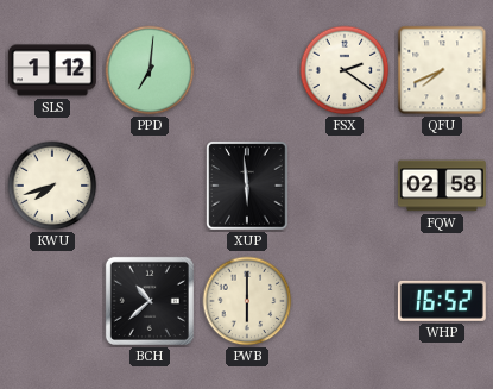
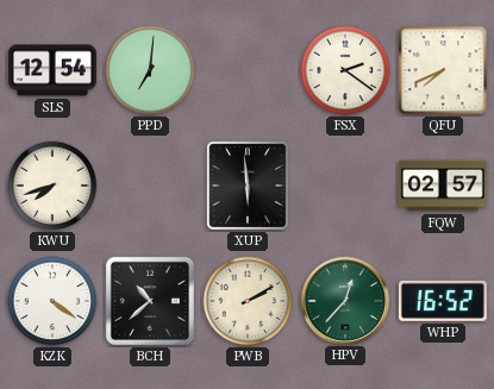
SLS: 1:12 -> 12:54
FQW: 02:58 -> 02:57
KZK: none -> 4:21
PWB: 6:00 -> 2:10
HPV: none -> 12:37
